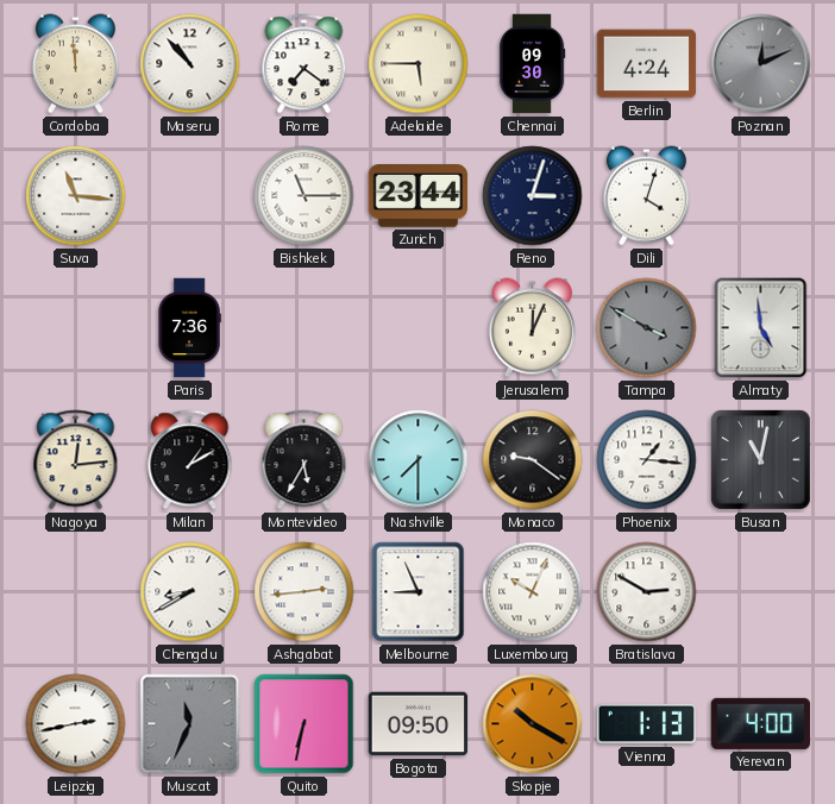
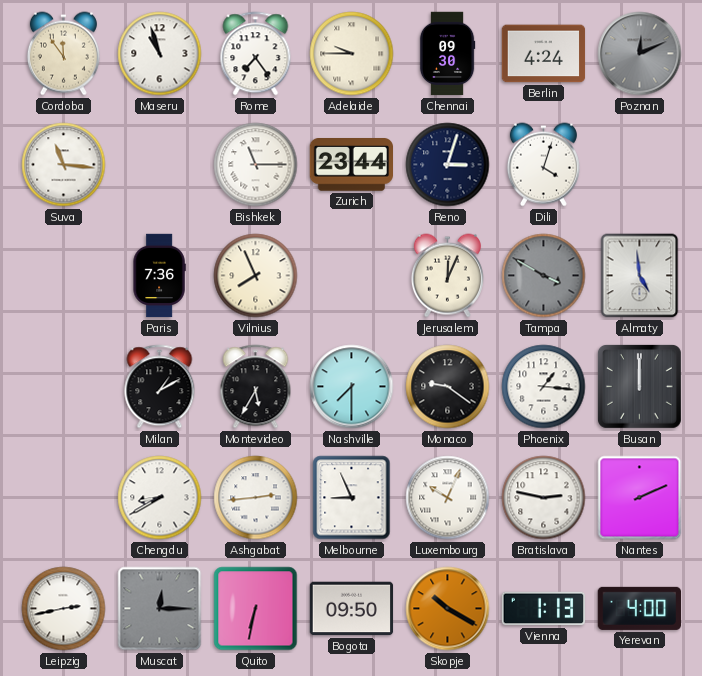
Cordoba: 11:59 -> 11:54
Maseru: 10:53 -> 10:57
Rome: 7:21 -> 7:24
Adelaide: 5:45 -> 9:45
Vilnius: none -> 7:56
Nagoya: 12:14 -> none
Busan: 11:02 -> 12:00
Bratislava: 2:50 -> 2:47
Nantes: none -> 2:11
Muscat: 11:34 -> 12:15
